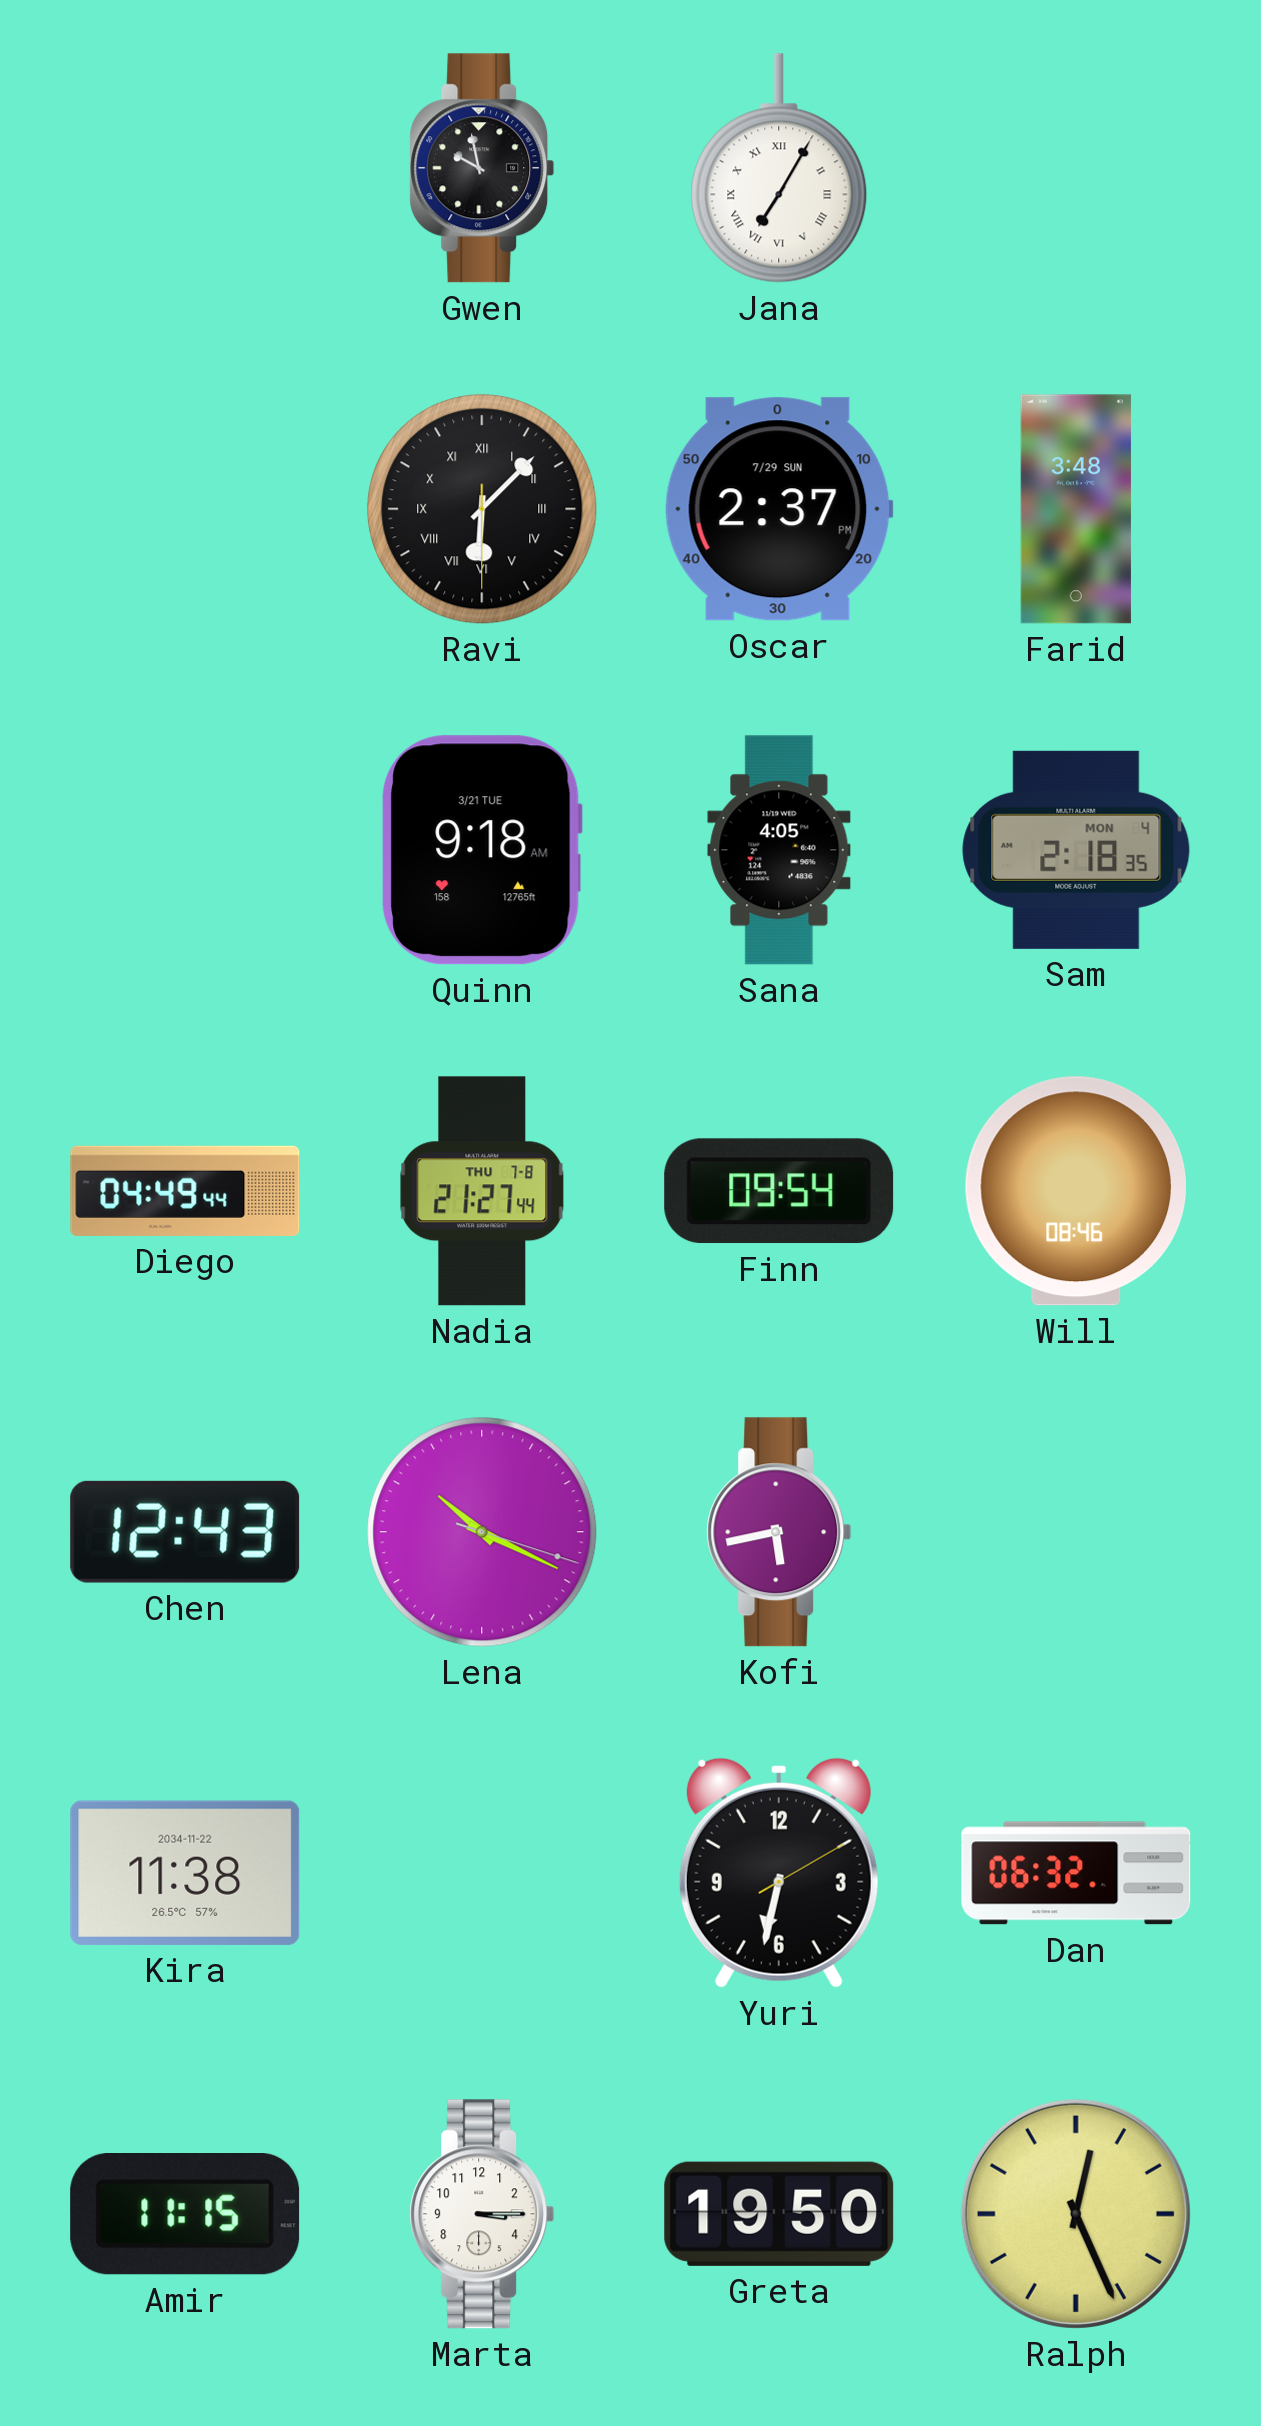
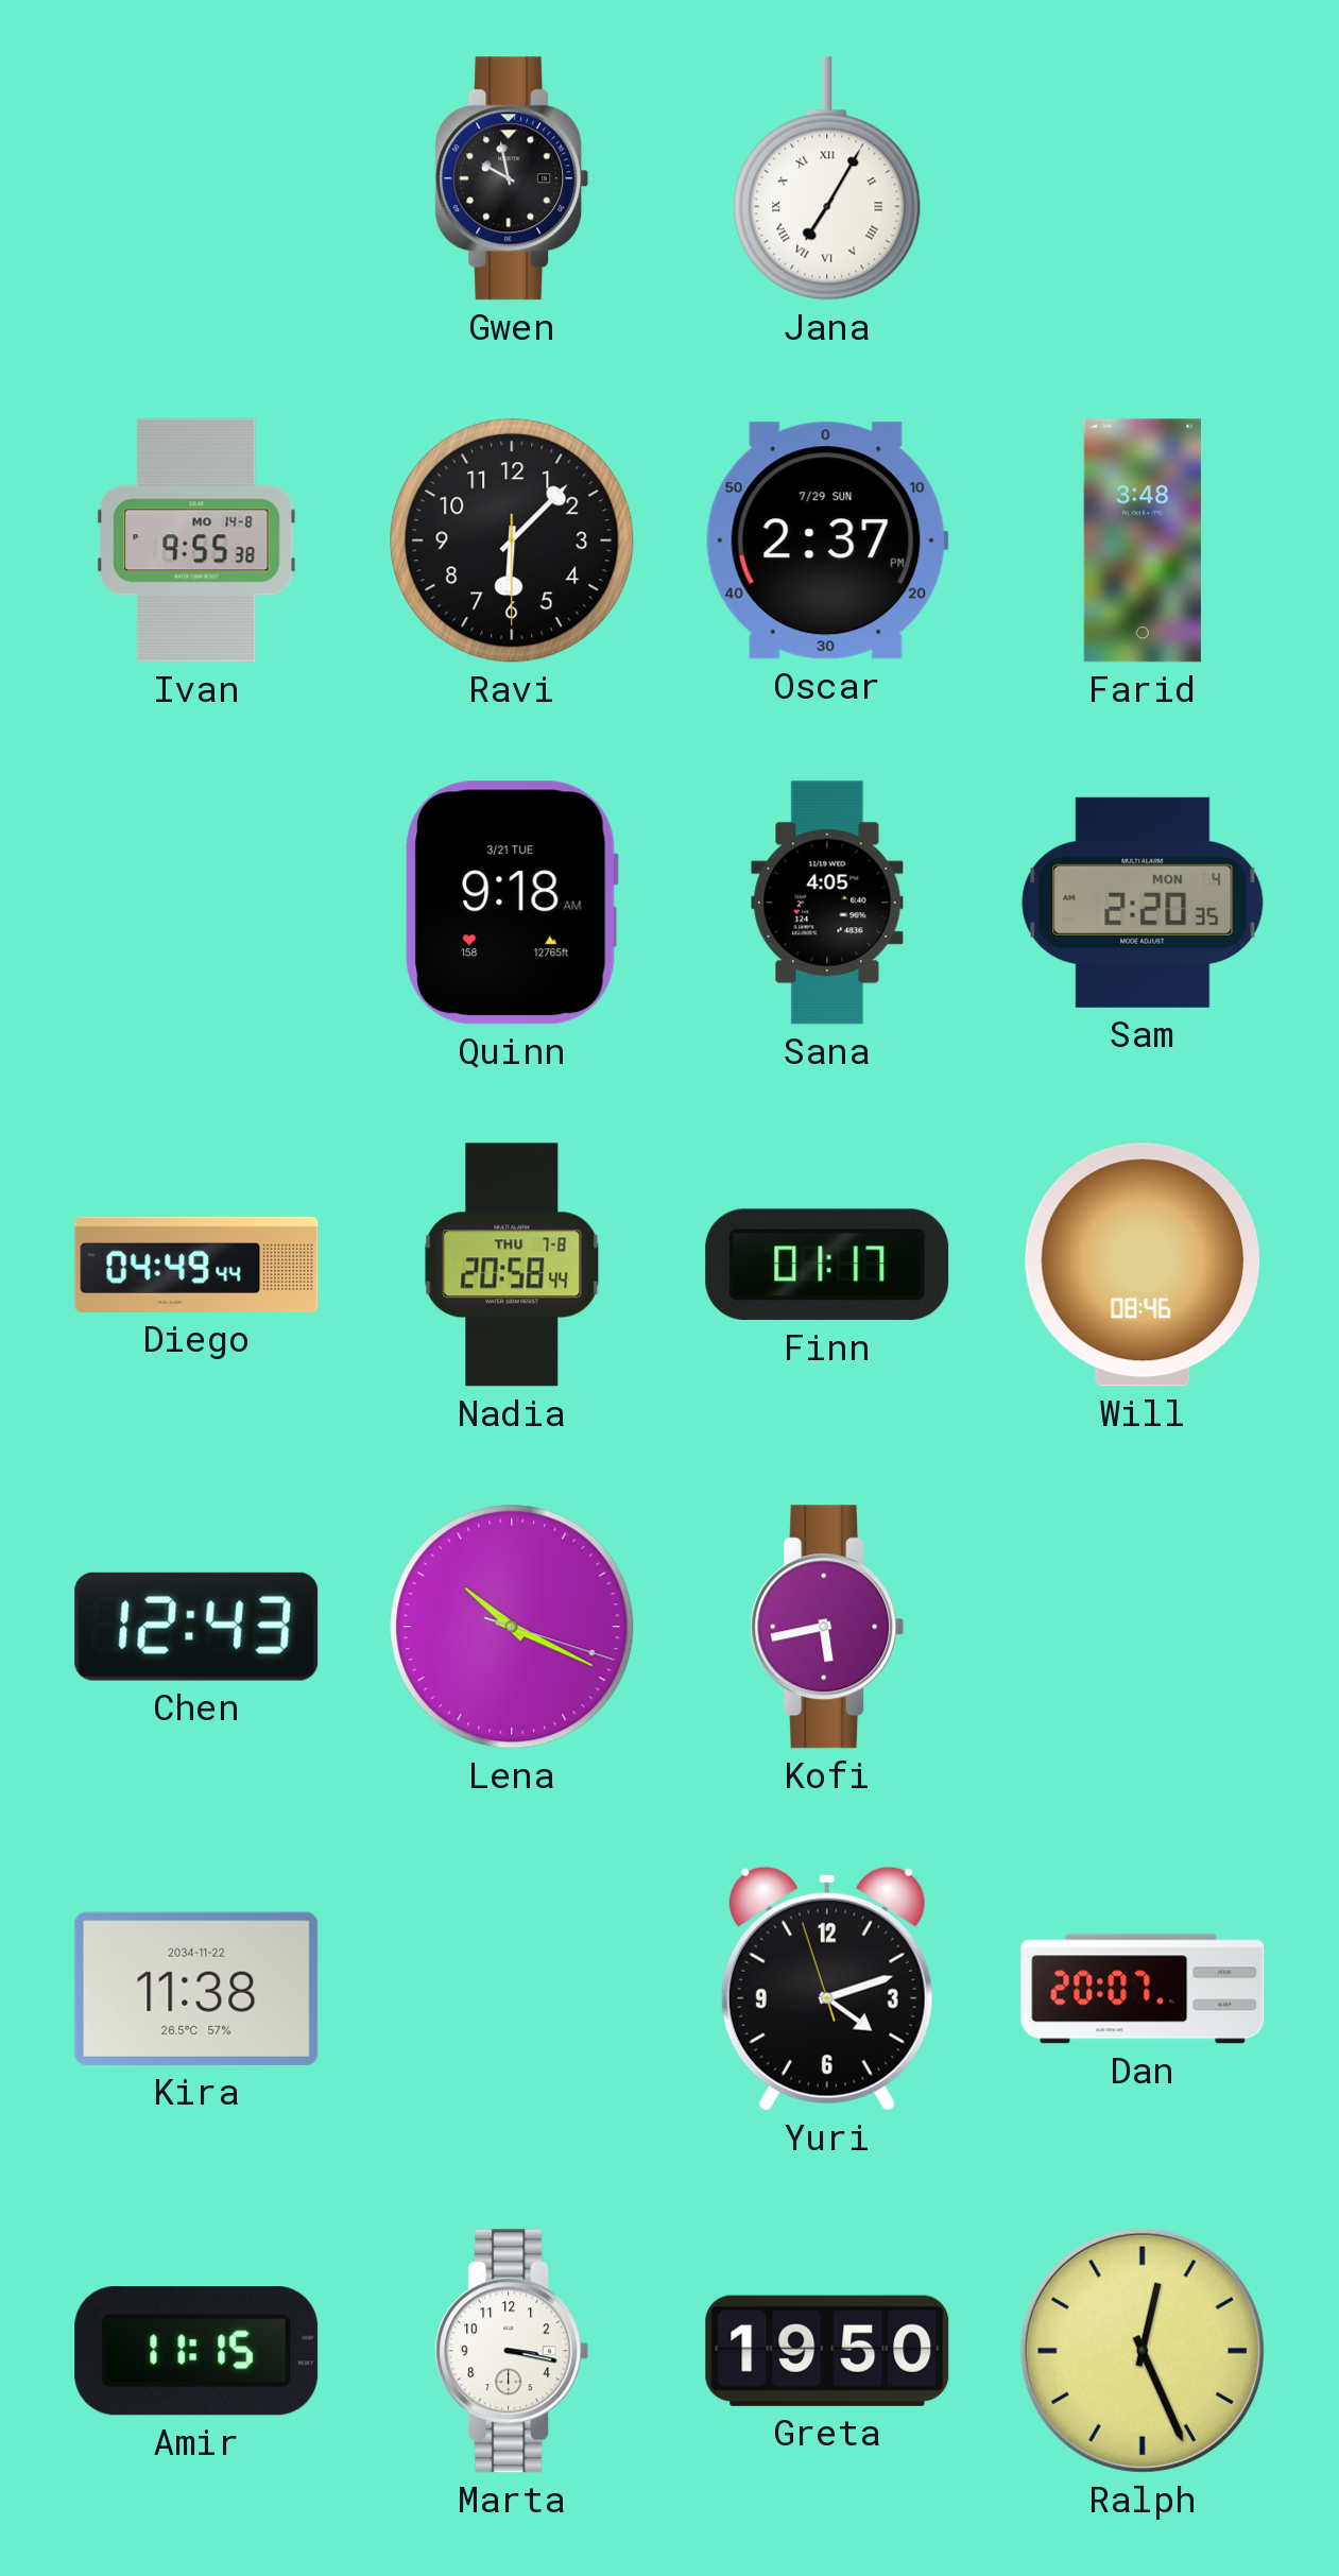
Ivan: none -> 9:55
Ravi numerals: Roman -> Arabic
Sam: 2:18 -> 2:20
Nadia: 21:27 -> 20:58
Finn: 09:54 -> 01:17
Yuri: 6:32 -> 4:11
Dan: 06:32 -> 20:07
Marta: 3:15 -> 3:17
